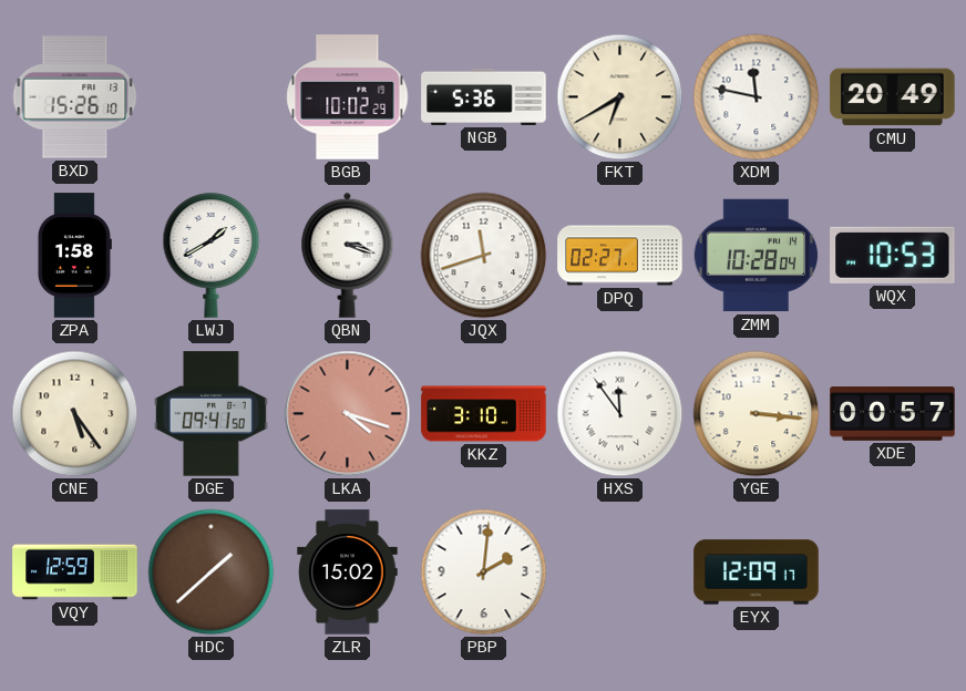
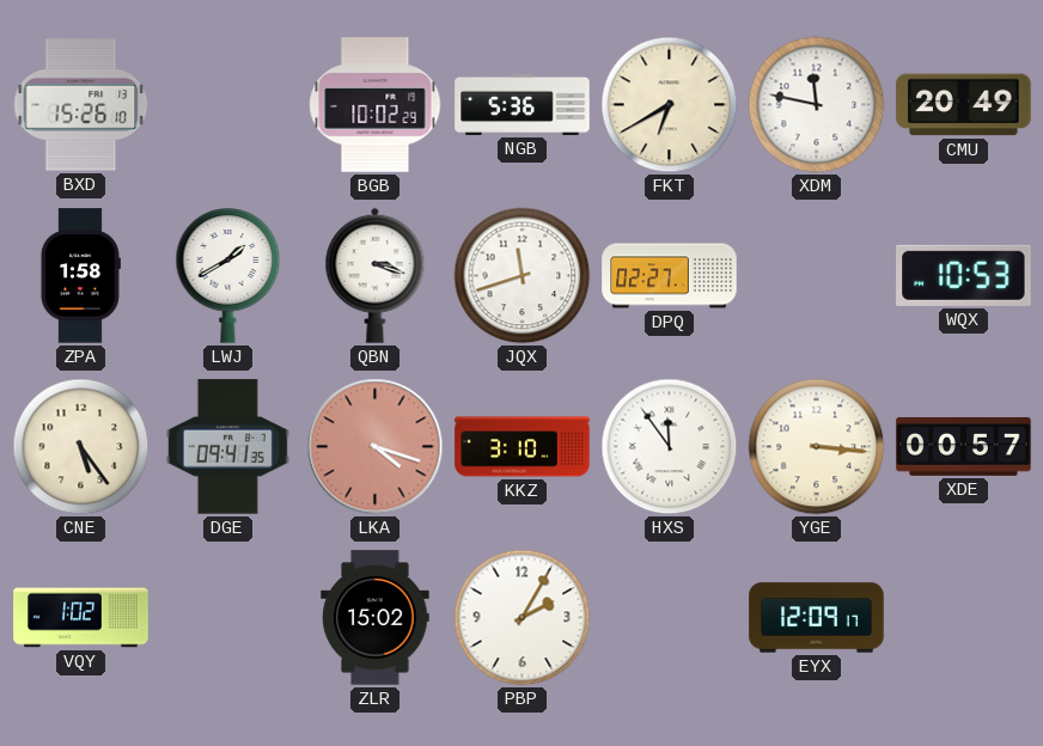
ZMM: 10:28 -> none
DGE: 09:41:50 -> 09:41:35
VQY: 12:59 -> 1:02
HDC: 1:38 -> none
PBP: 2:01 -> 2:05
